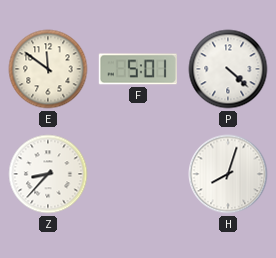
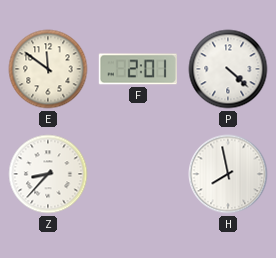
F: 5:01 -> 2:01
H: 8:03 -> 7:58
